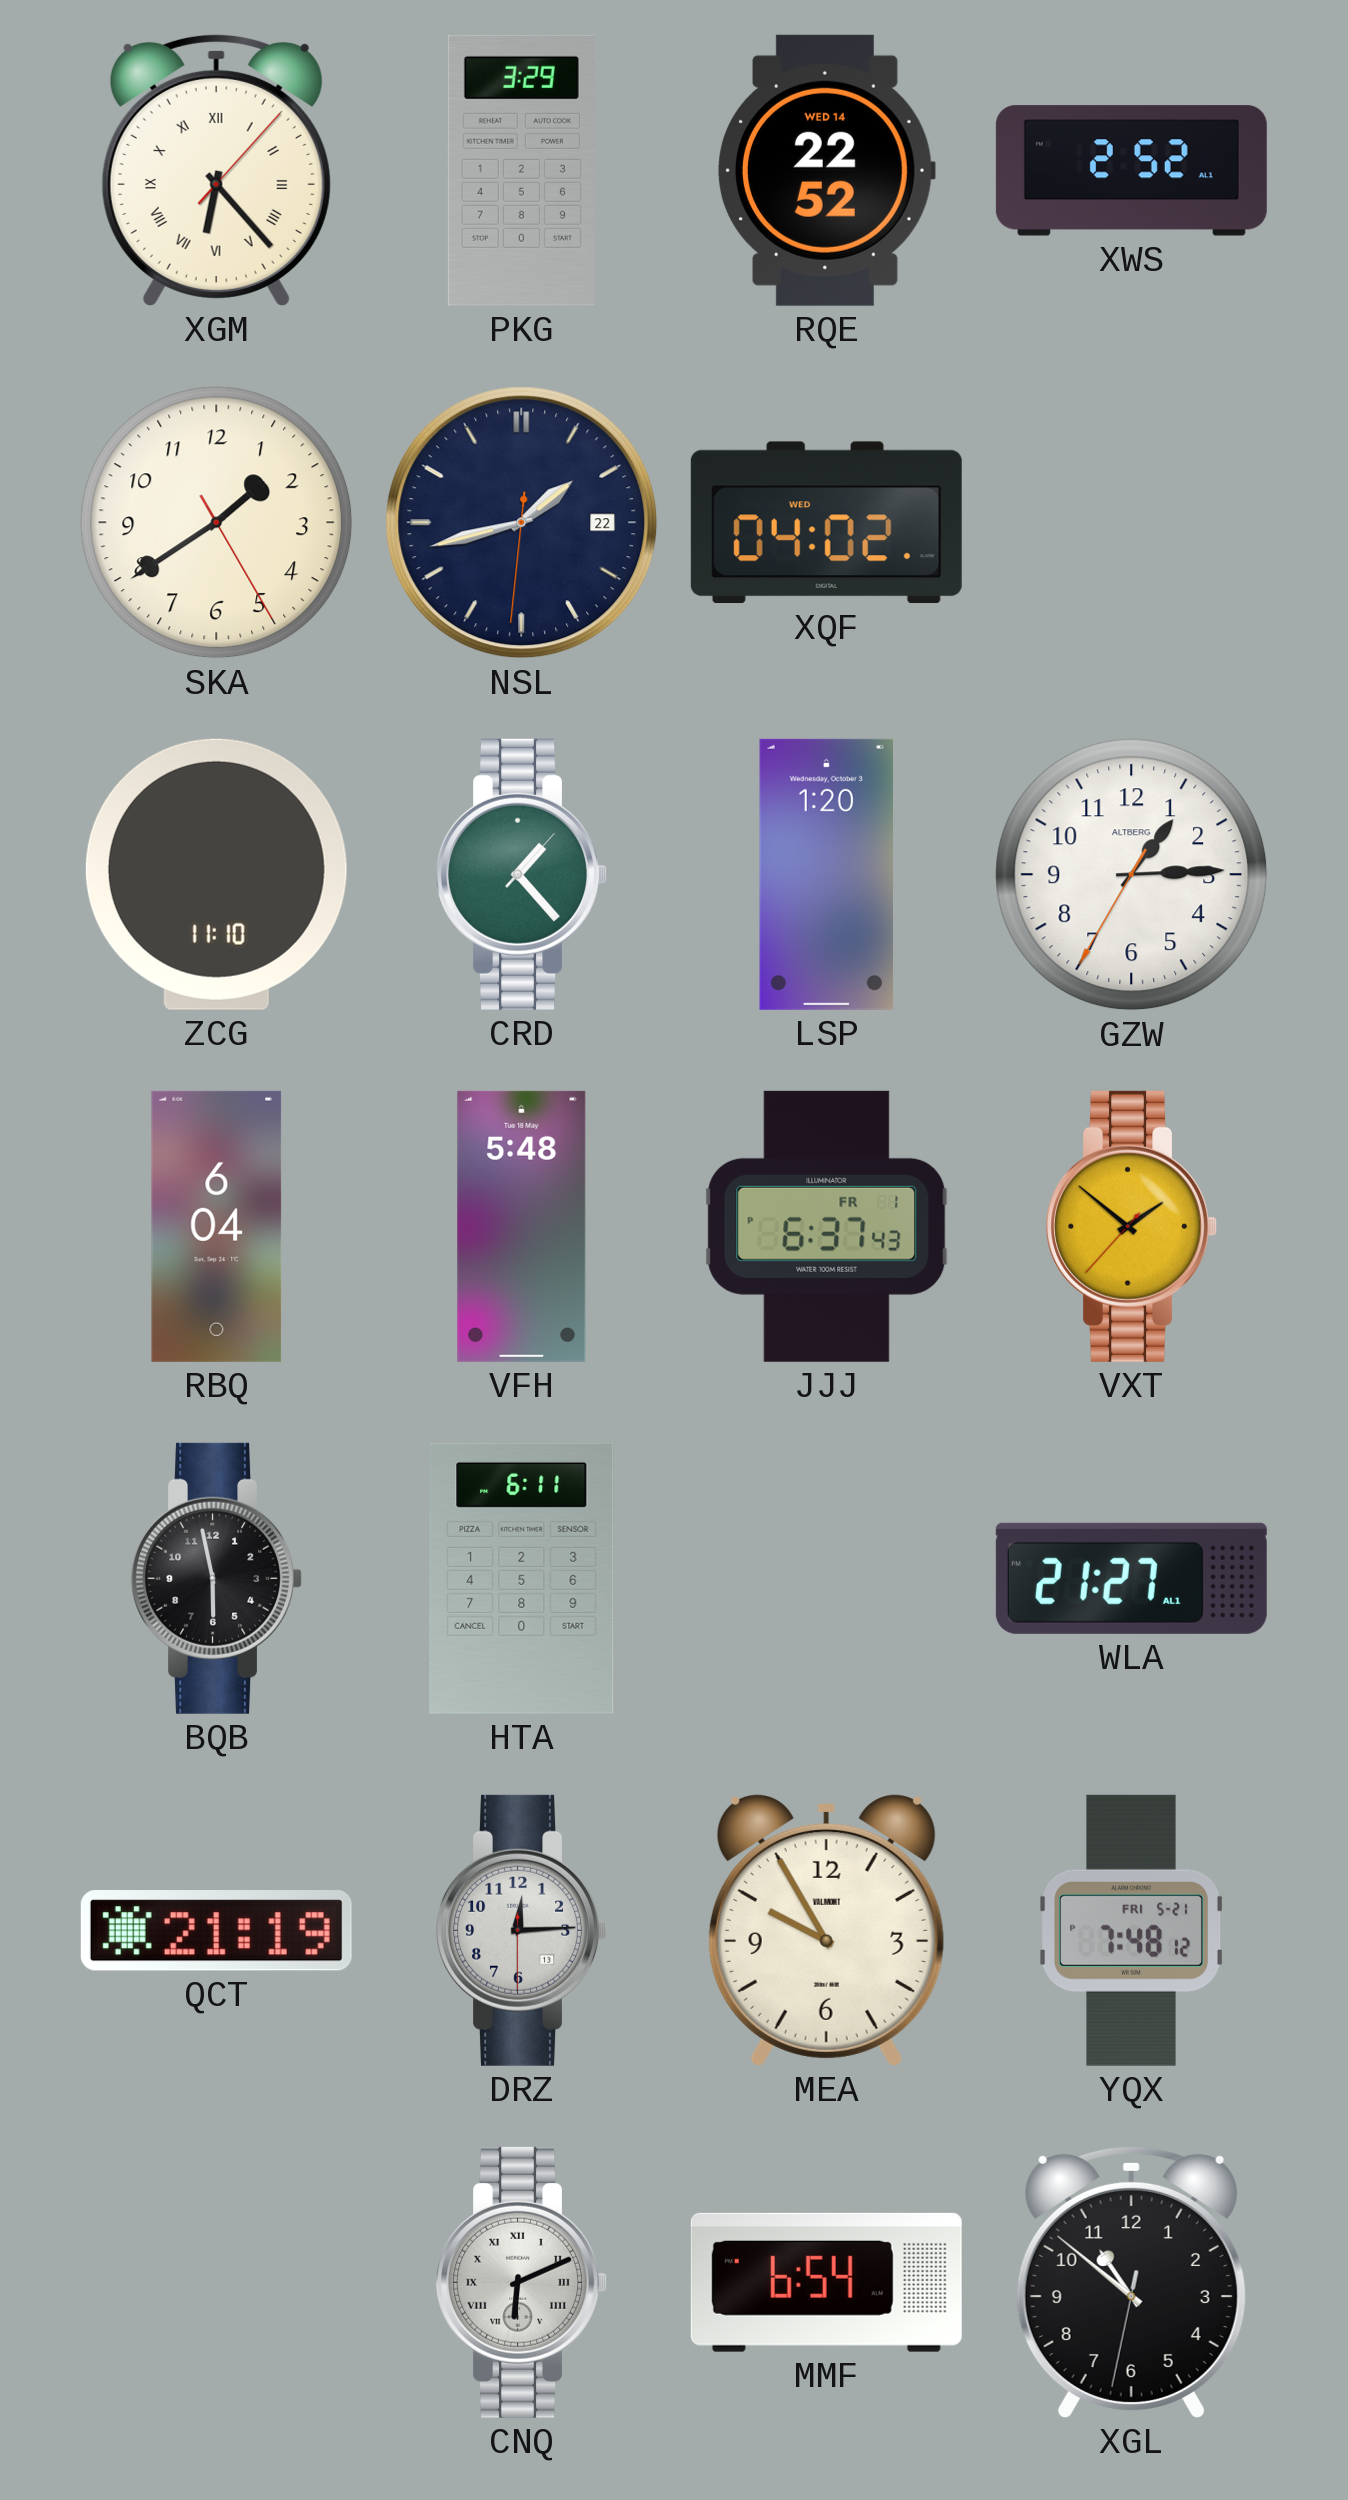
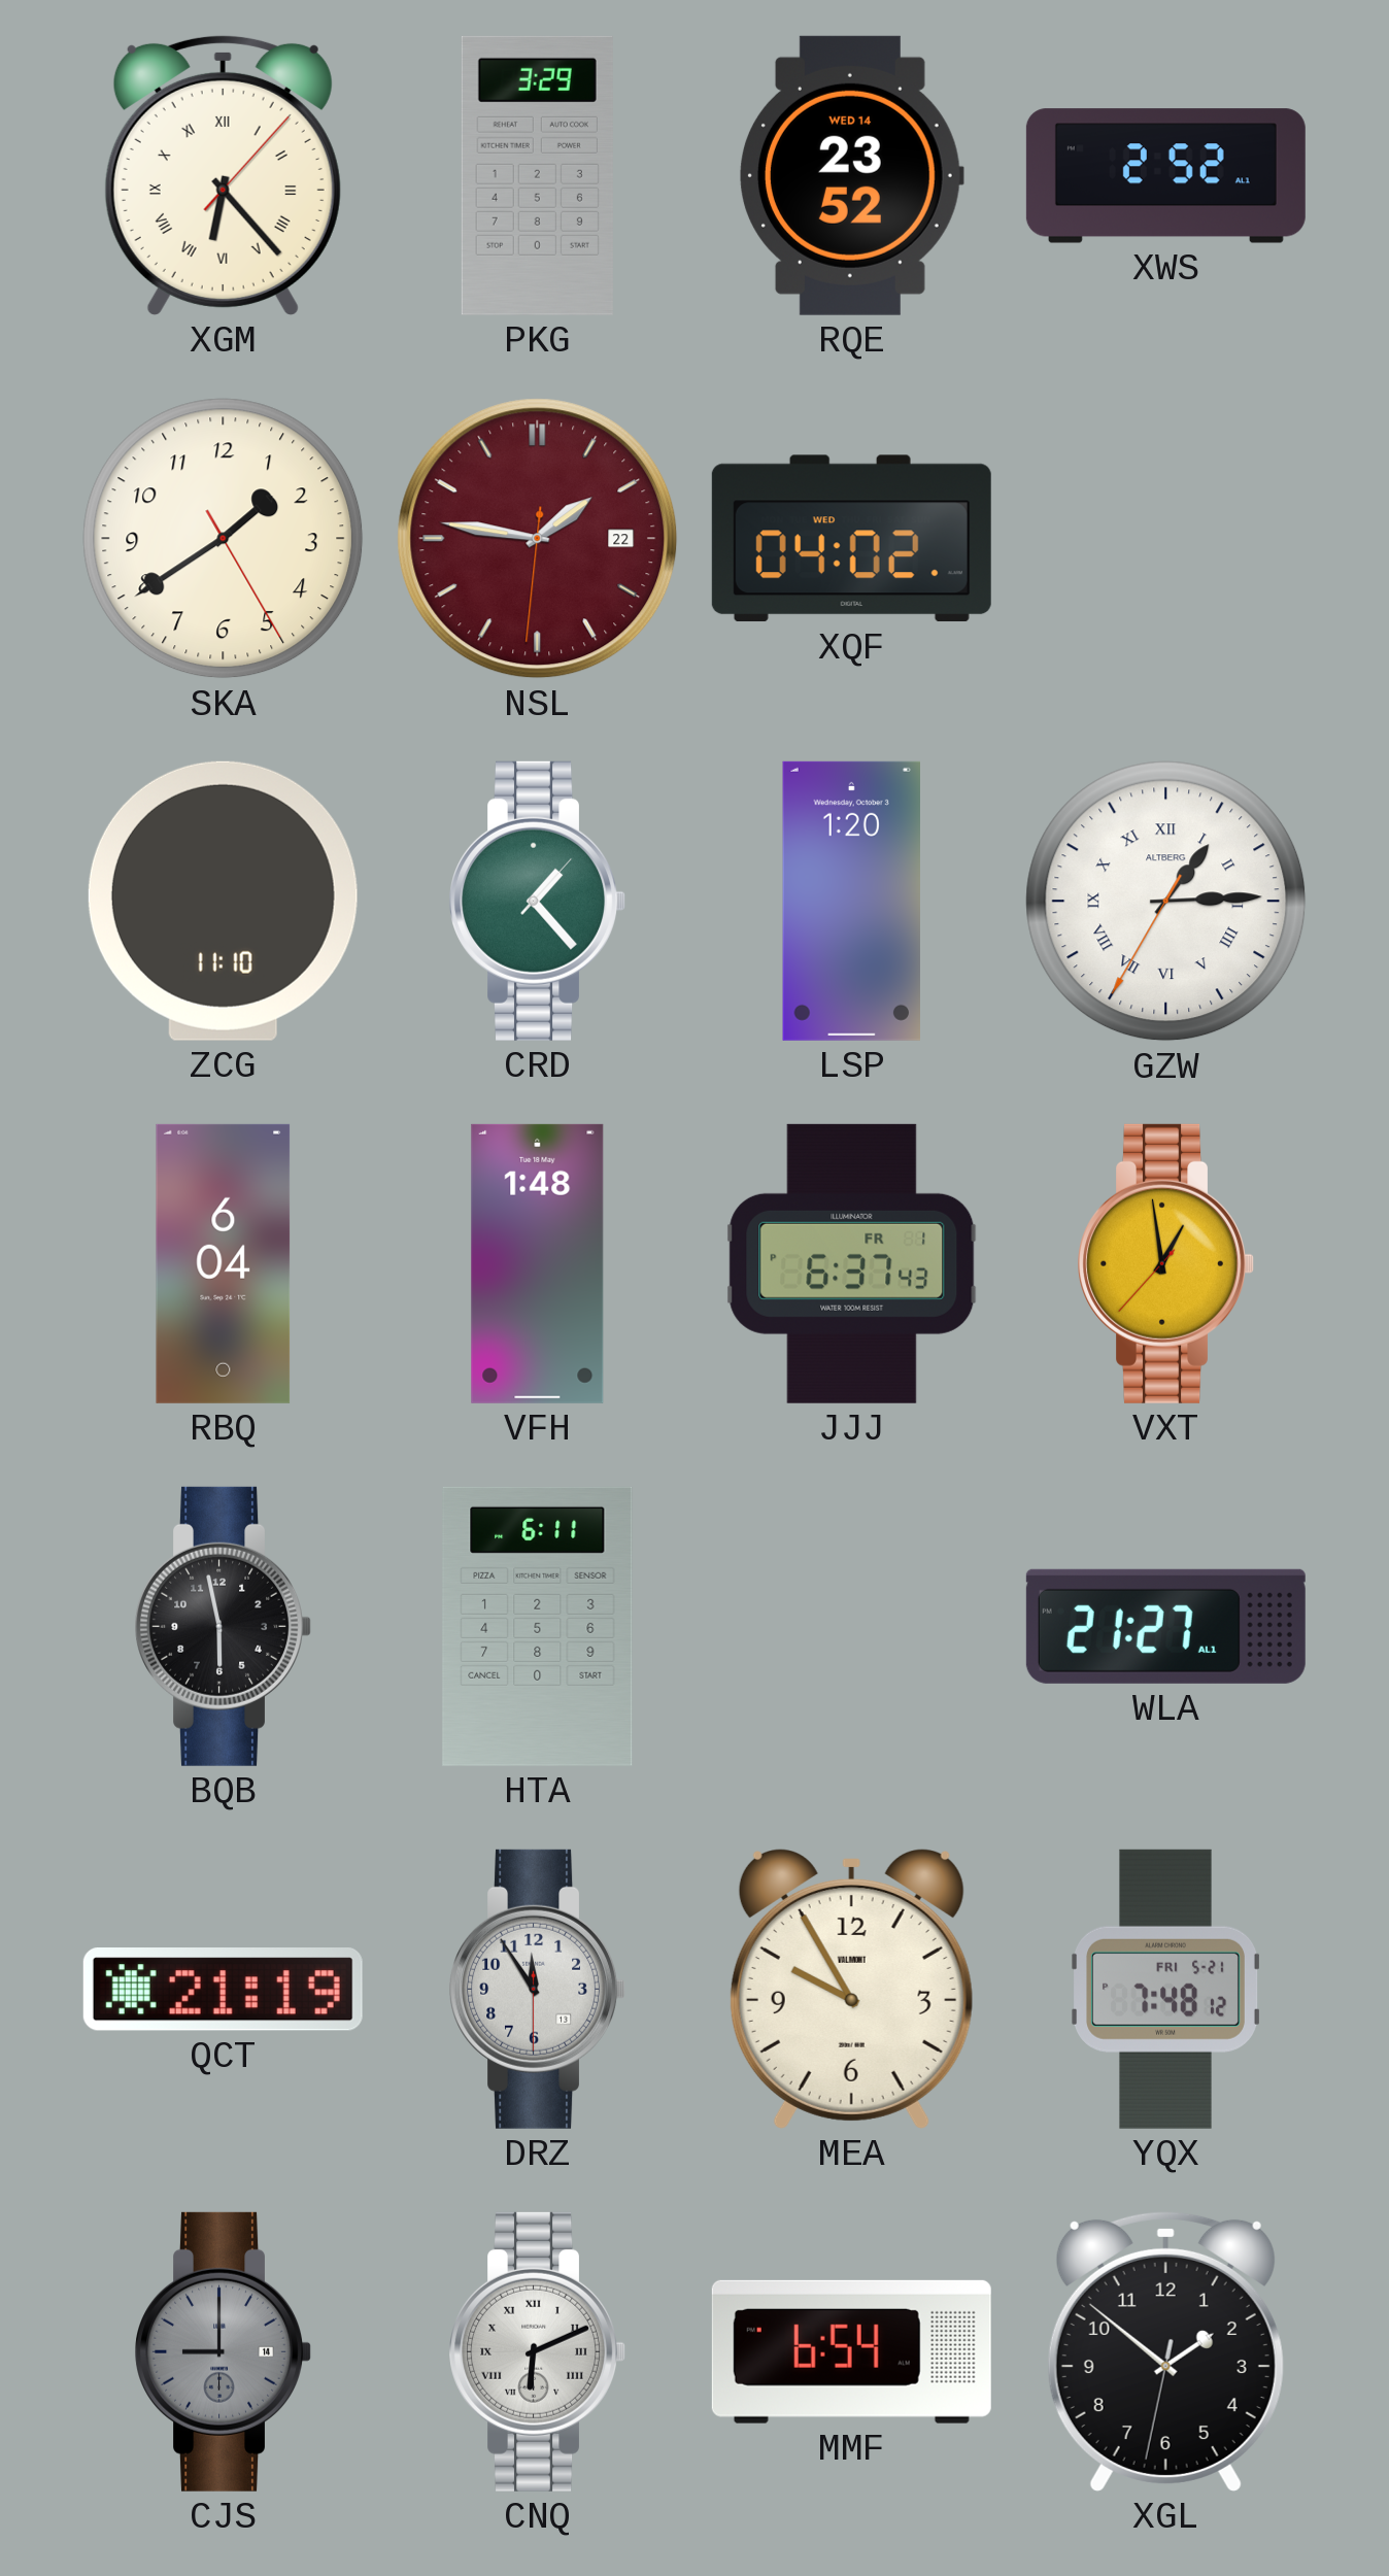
RQE: 22:52 -> 23:52
NSL: 1:42 -> 1:46
NSL dial: navy -> burgundy
GZW numerals: Arabic -> Roman
VFH: 5:48 -> 1:48
VXT: 1:51 -> 12:58
DRZ: 12:14 -> 11:54
CJS: none -> 9:00
XGL: 10:51 -> 1:51
